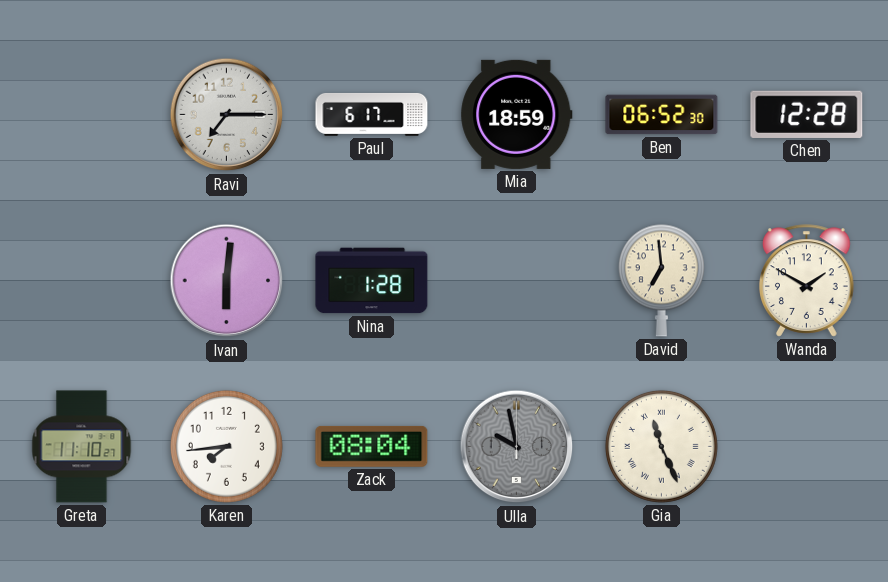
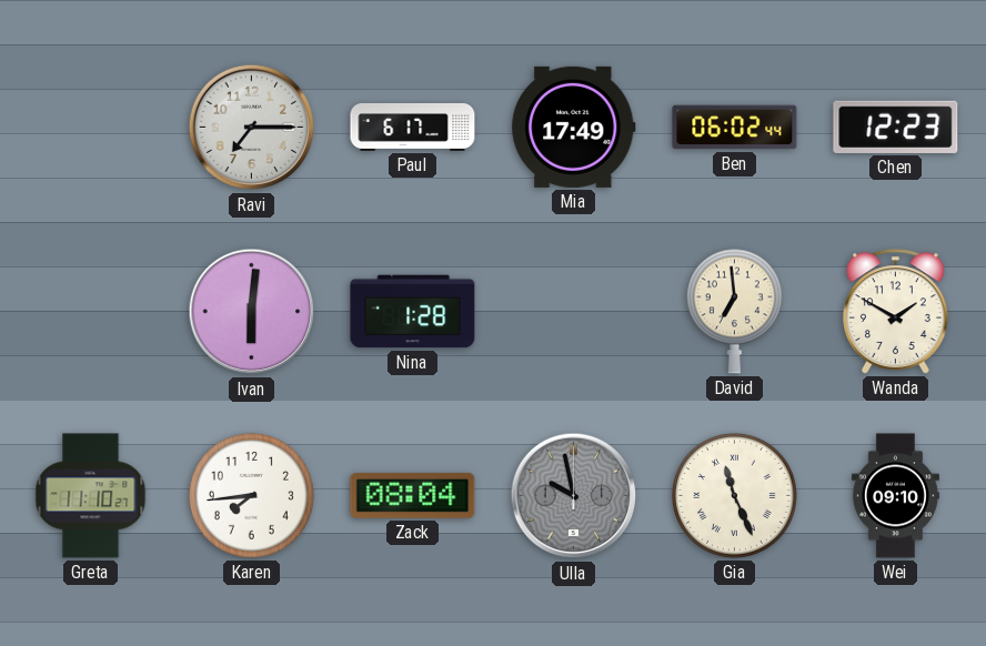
Mia: 18:59 -> 17:49
Ben: 06:52 -> 06:02
Chen: 12:28 -> 12:23
Wei: none -> 09:10
